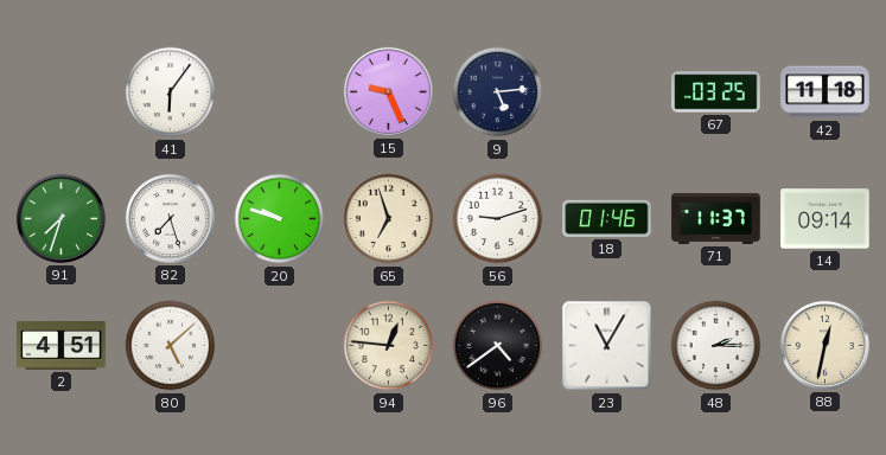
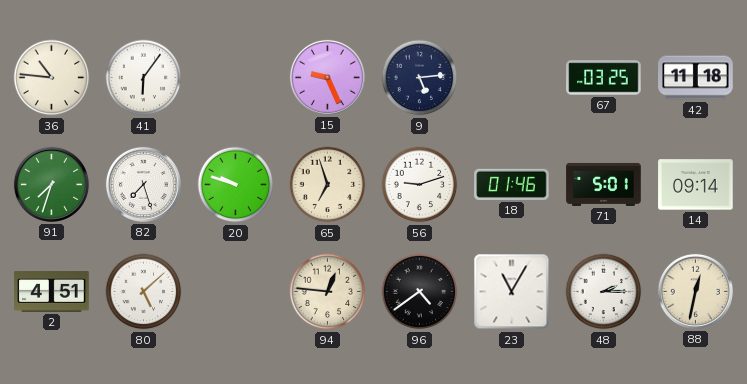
36: none -> 10:46
71: 11:37 -> 5:01
